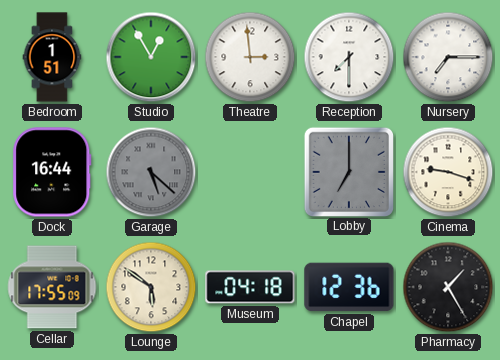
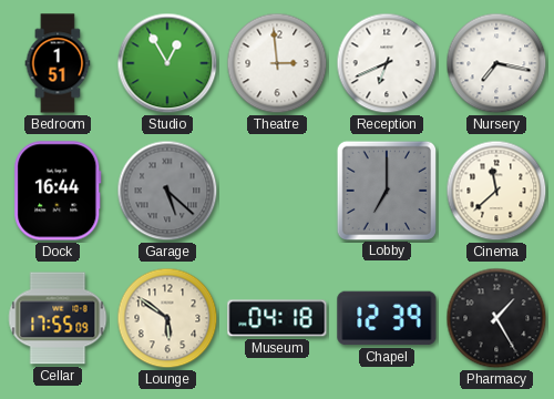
Reception: 7:30 -> 6:41
Nursery: 7:15 -> 7:17
Cinema: 9:18 -> 11:38
Chapel: 12:36 -> 12:39
